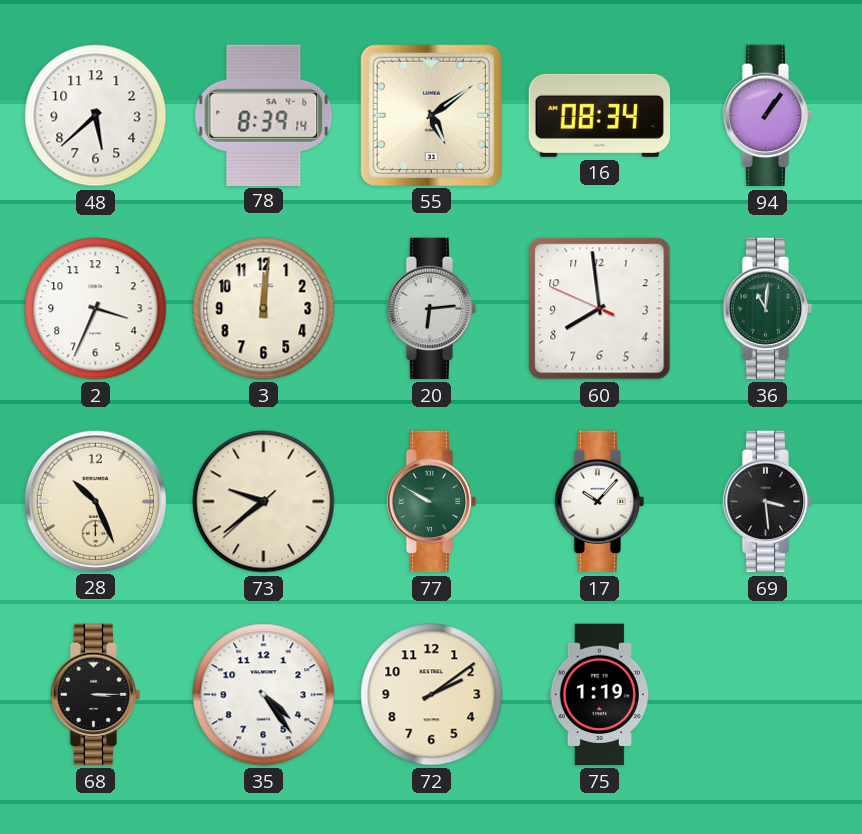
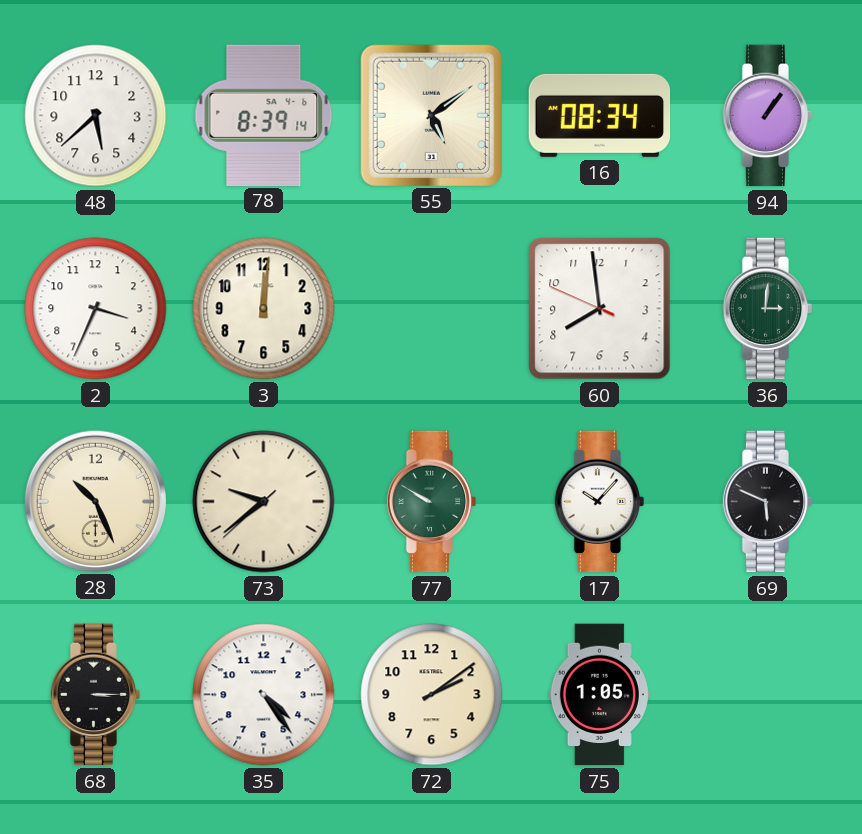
20: 6:14 -> none
36: 11:01 -> 3:01
69: 3:29 -> 5:49
75: 1:19 -> 1:05
